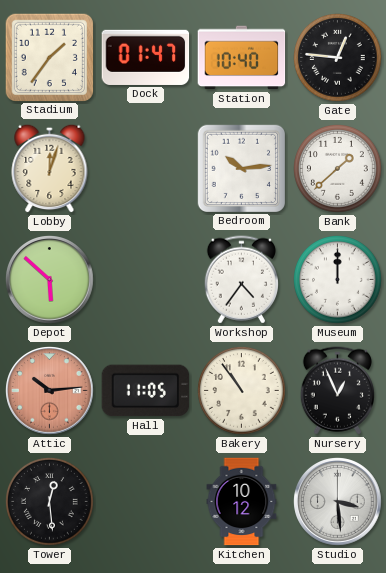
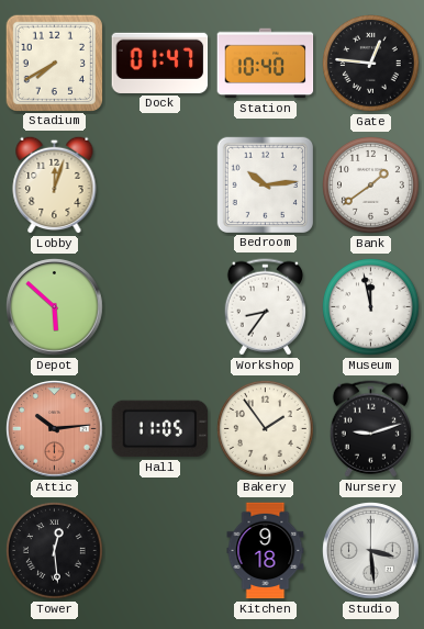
Stadium: 1:36 -> 7:40
Bank: 1:38 -> 1:39
Workshop: 4:36 -> 8:36
Museum: 12:00 -> 11:58
Bakery: 10:54 -> 1:54
Nursery: 12:56 -> 9:12
Kitchen: 10:12 -> 9:18
